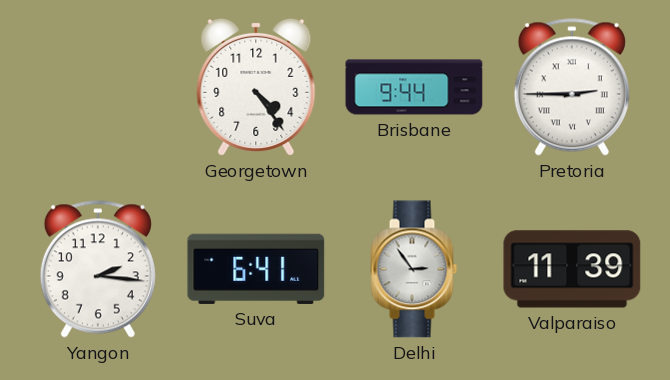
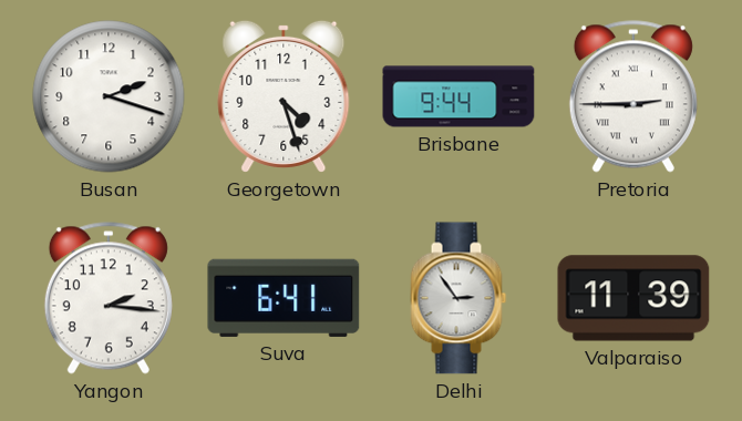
Busan: none -> 2:18
Georgetown: 4:24 -> 4:27
